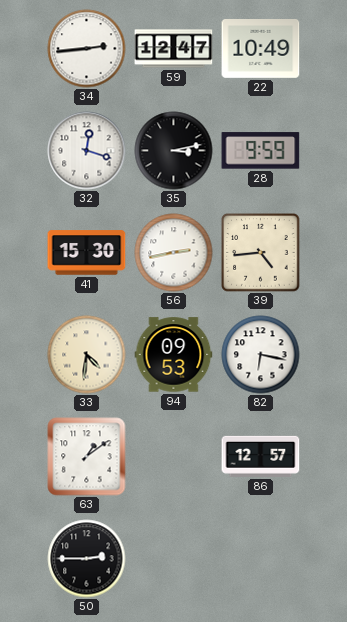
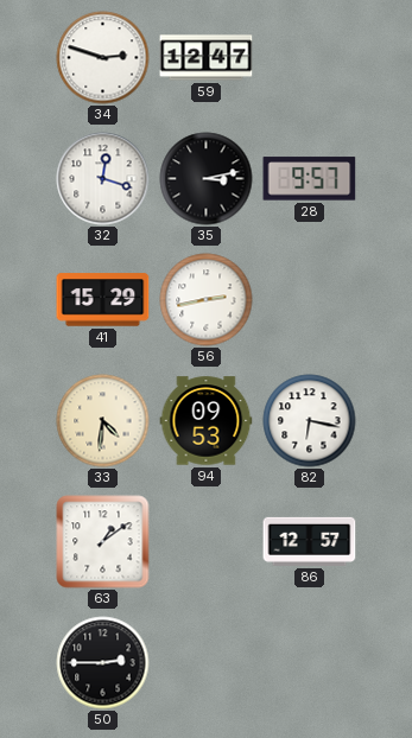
34: 2:44 -> 2:48
22: 10:49 -> none
28: 9:59 -> 9:57
41: 15:30 -> 15:29
39: 4:44 -> none
